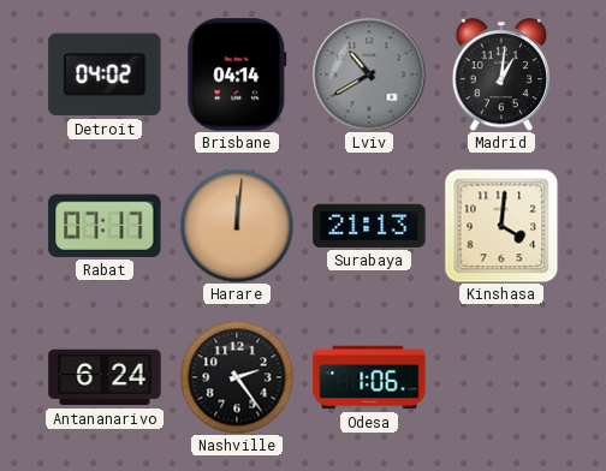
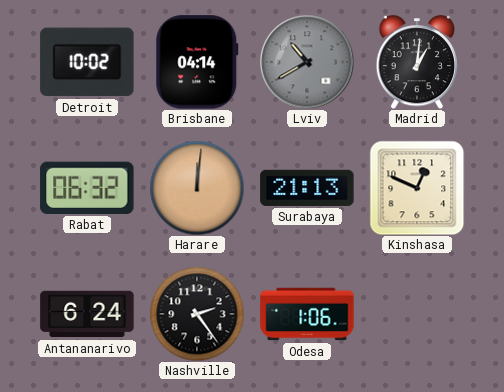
Detroit: 04:02 -> 10:02
Rabat: 07:17 -> 06:32
Kinshasa: 4:01 -> 12:49
